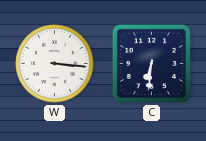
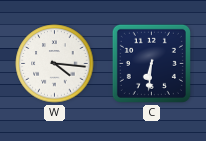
W: 3:16 -> 4:16
